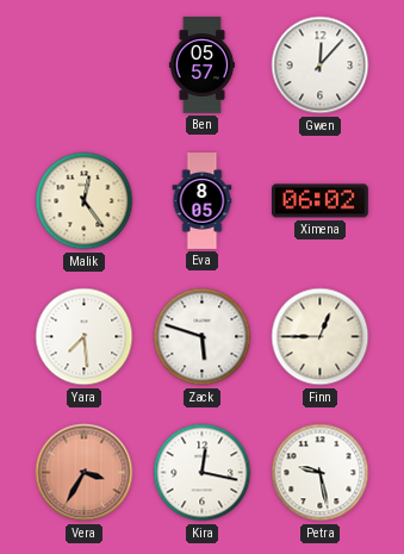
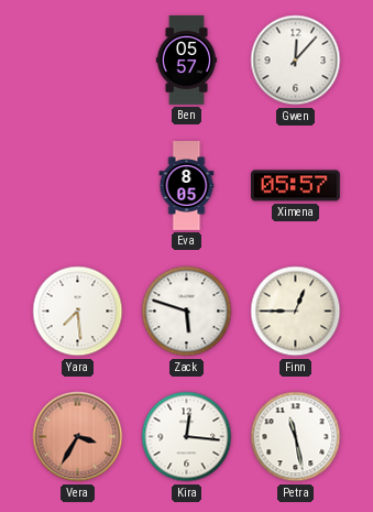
Malik: 12:24 -> none
Ximena: 06:02 -> 05:57
Kira: 12:17 -> 12:16
Petra: 9:28 -> 11:28
